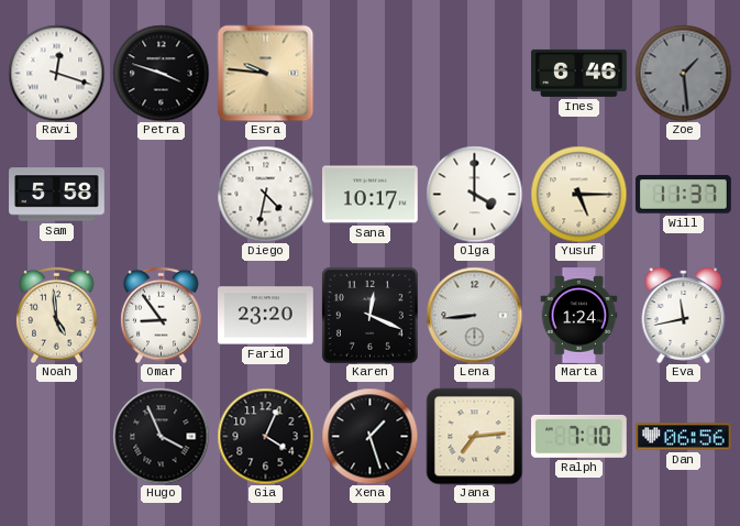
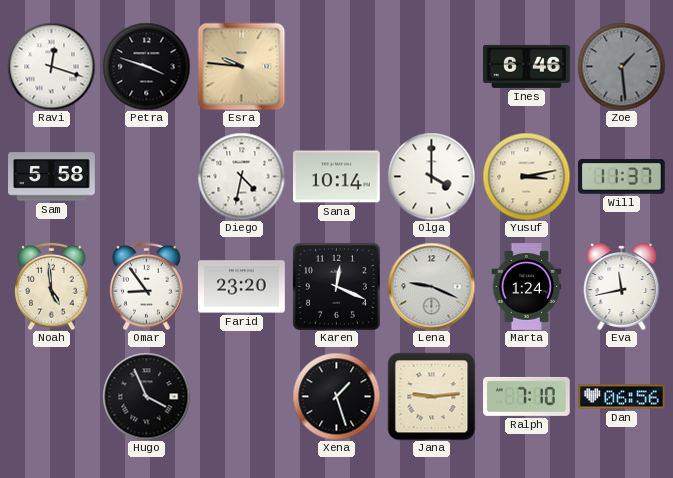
Sana: 10:17 -> 10:14
Yusuf: 5:15 -> 3:13
Lena: 8:44 -> 9:19
Gia: 4:04 -> none
Jana: 7:14 -> 9:14
